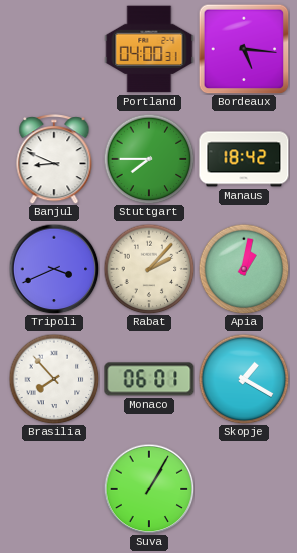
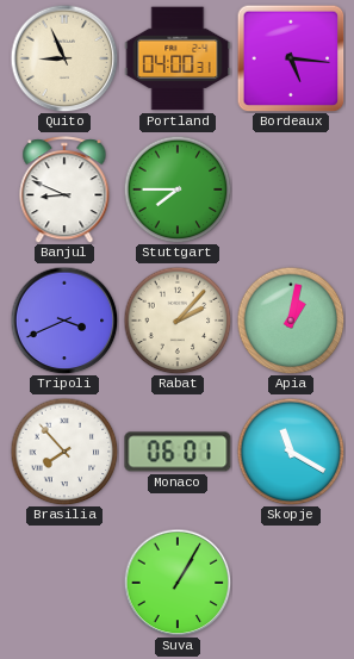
Quito: none -> 8:56
Manaus: 18:42 -> none
Skopje: 1:20 -> 11:20
